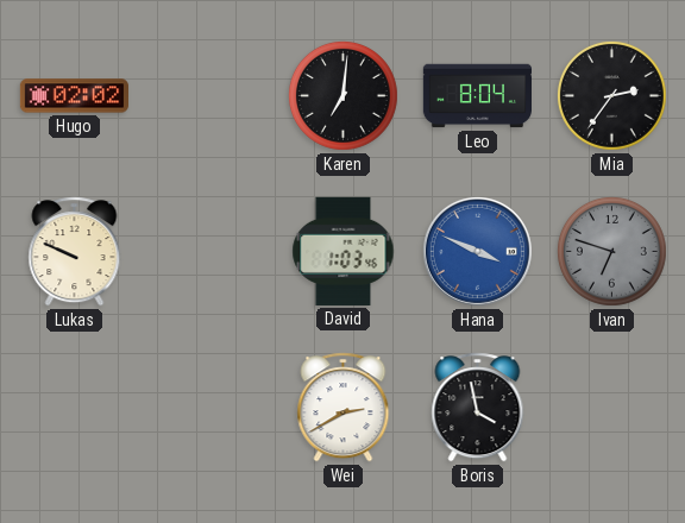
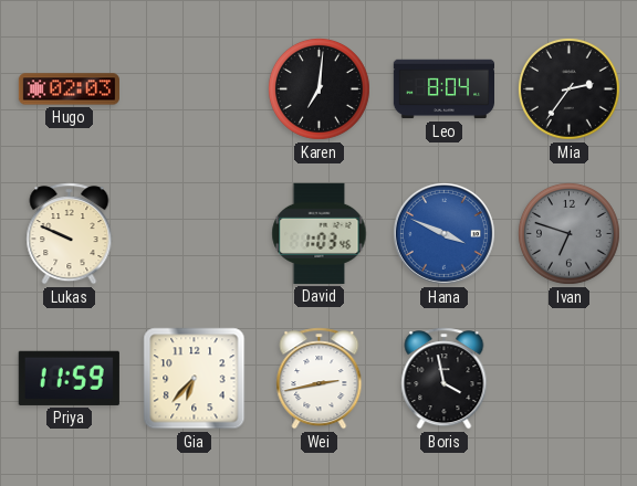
Hugo: 02:02 -> 02:03
Priya: none -> 11:59
Gia: none -> 6:37
Wei: 2:40 -> 2:43
